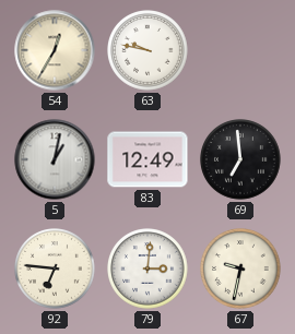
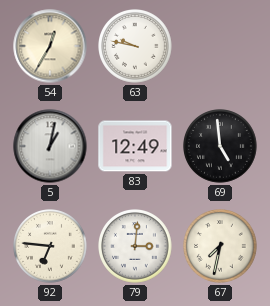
69: 6:59 -> 4:59
67: 9:32 -> 7:32
